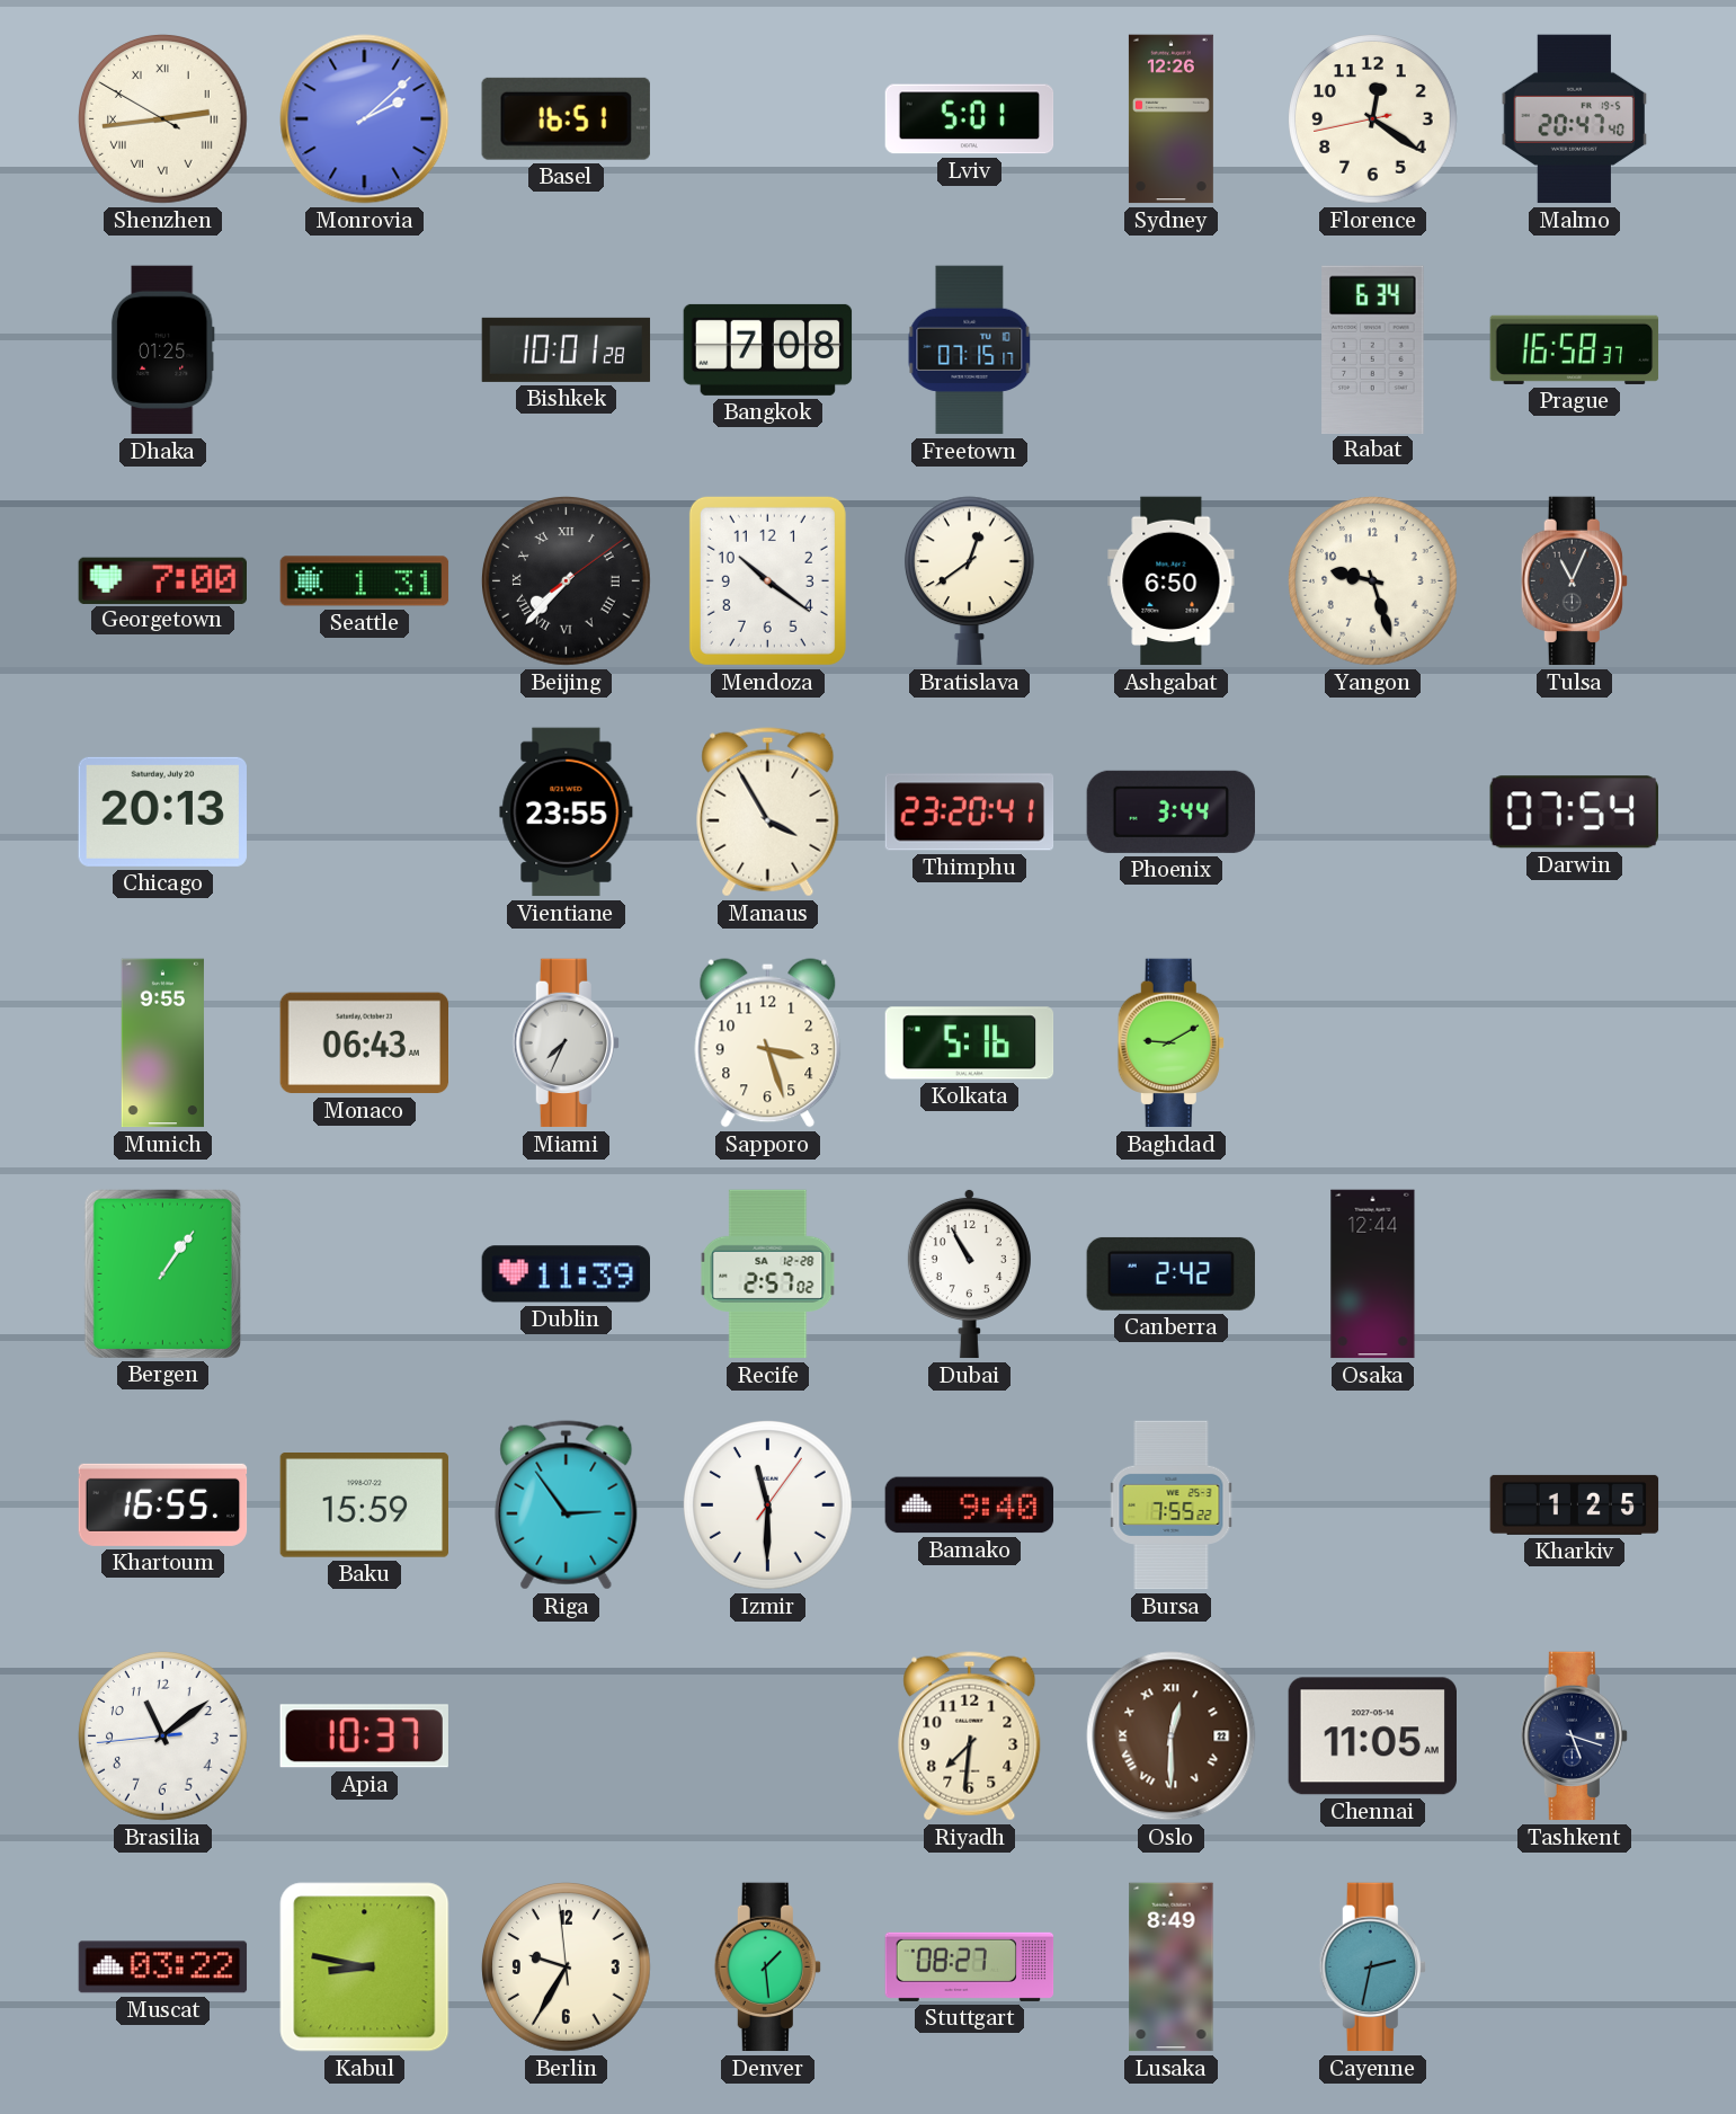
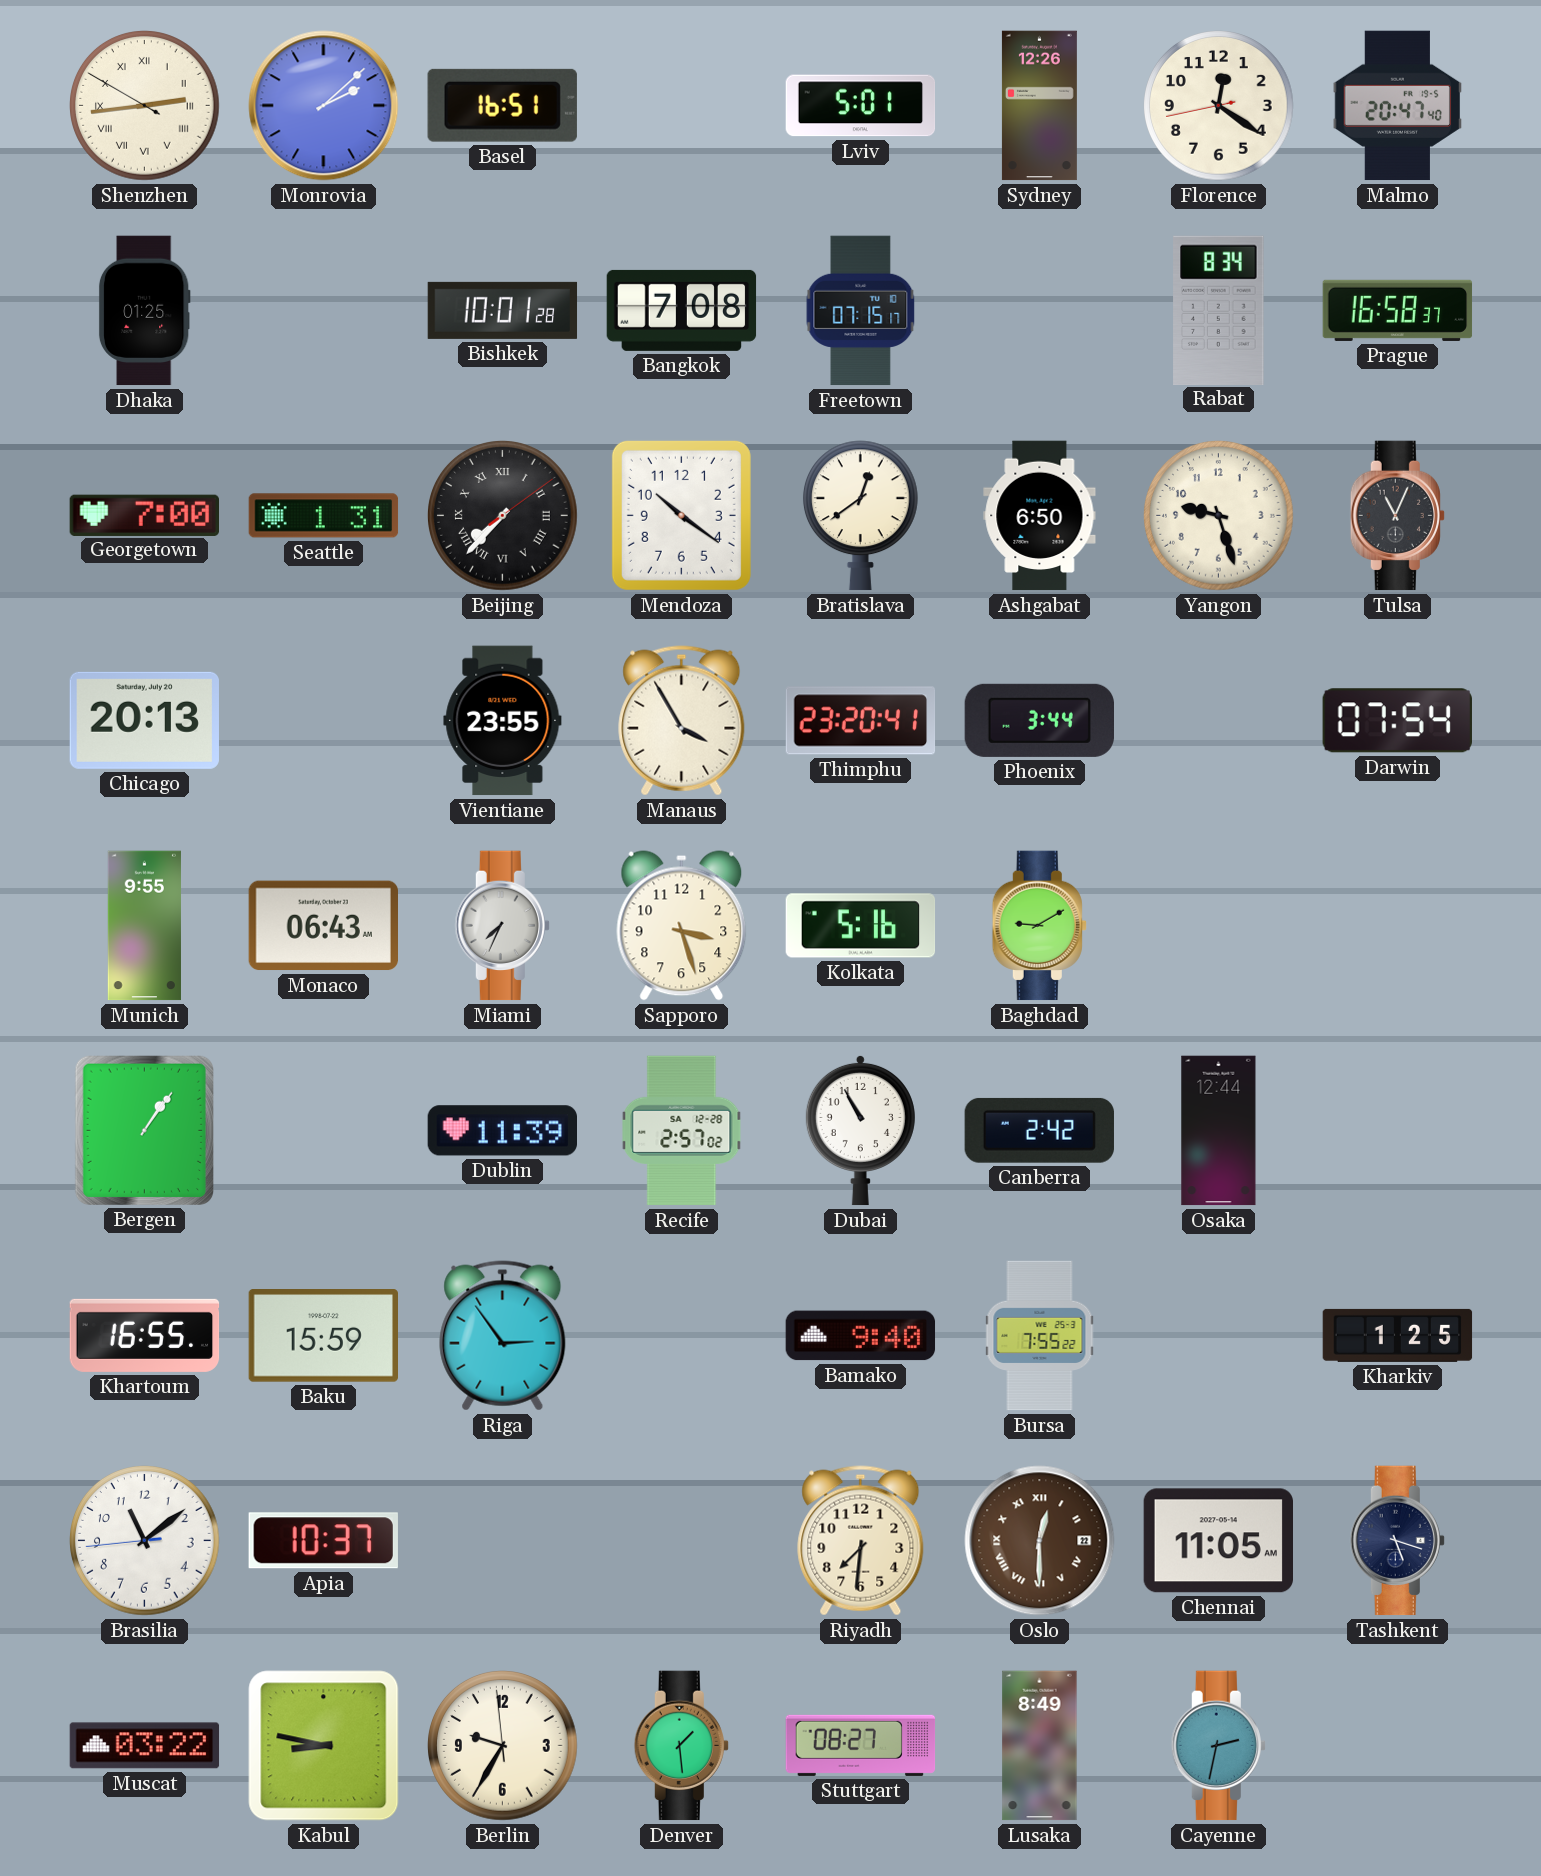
Rabat: 6:34 -> 8:34
Izmir: 11:30 -> none
